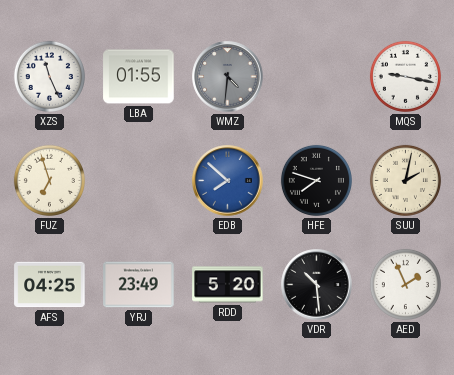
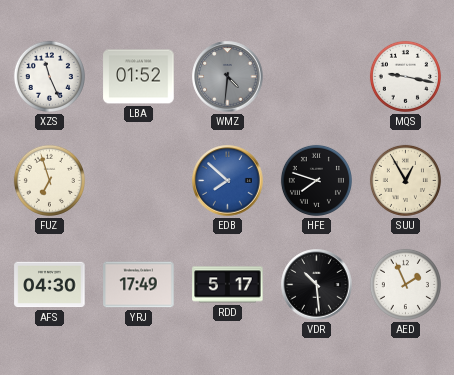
LBA: 01:55 -> 01:52
SUU: 2:02 -> 12:55
AFS: 04:25 -> 04:30
YRJ: 23:49 -> 17:49
RDD: 5:20 -> 5:17
